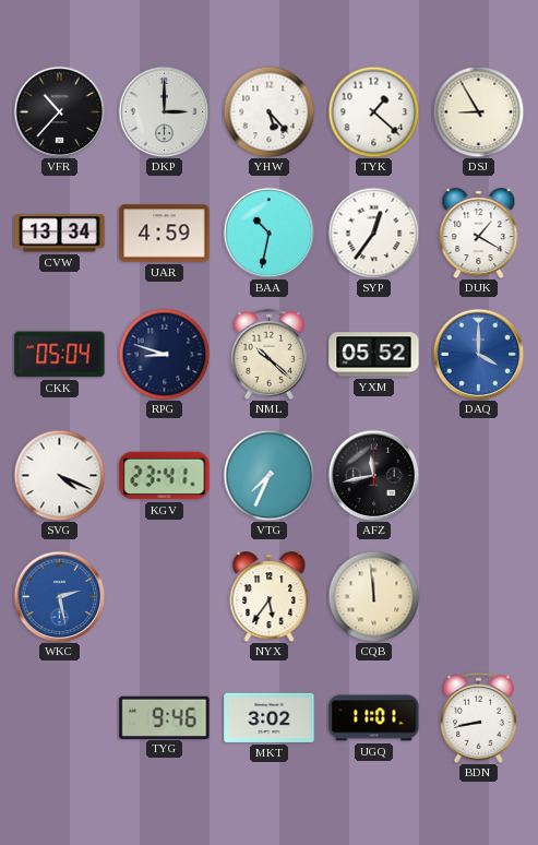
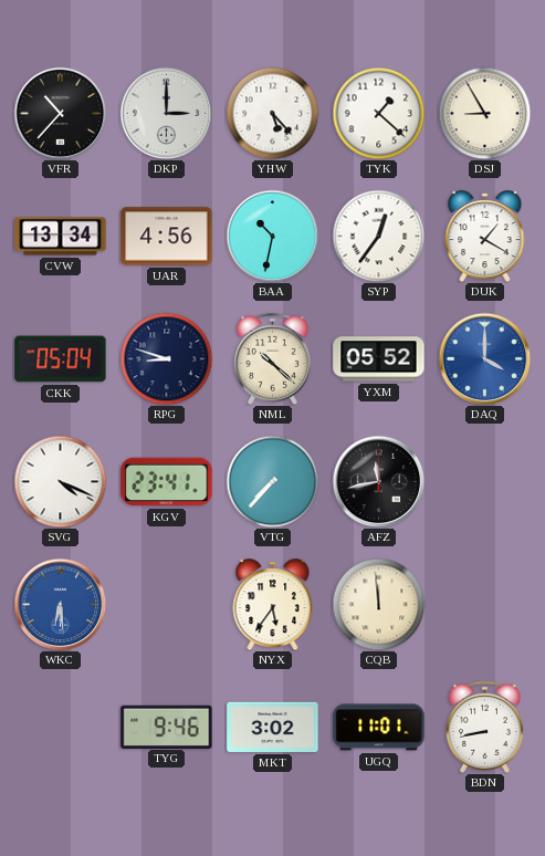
UAR: 4:59 -> 4:56
VTG: 7:34 -> 7:37
WKC: 2:28 -> 6:29
